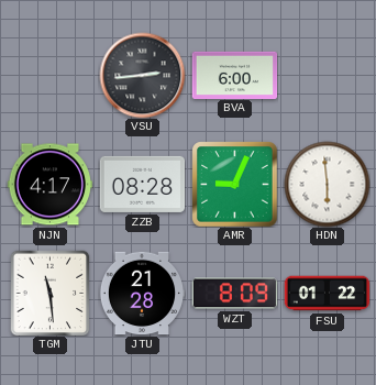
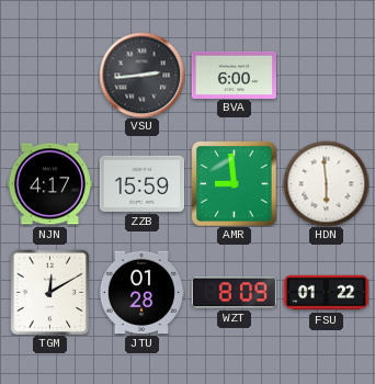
ZZB: 08:28 -> 15:59
AMR: 9:04 -> 8:59
TGM: 11:29 -> 12:10
JTU: 21:28 -> 01:28
